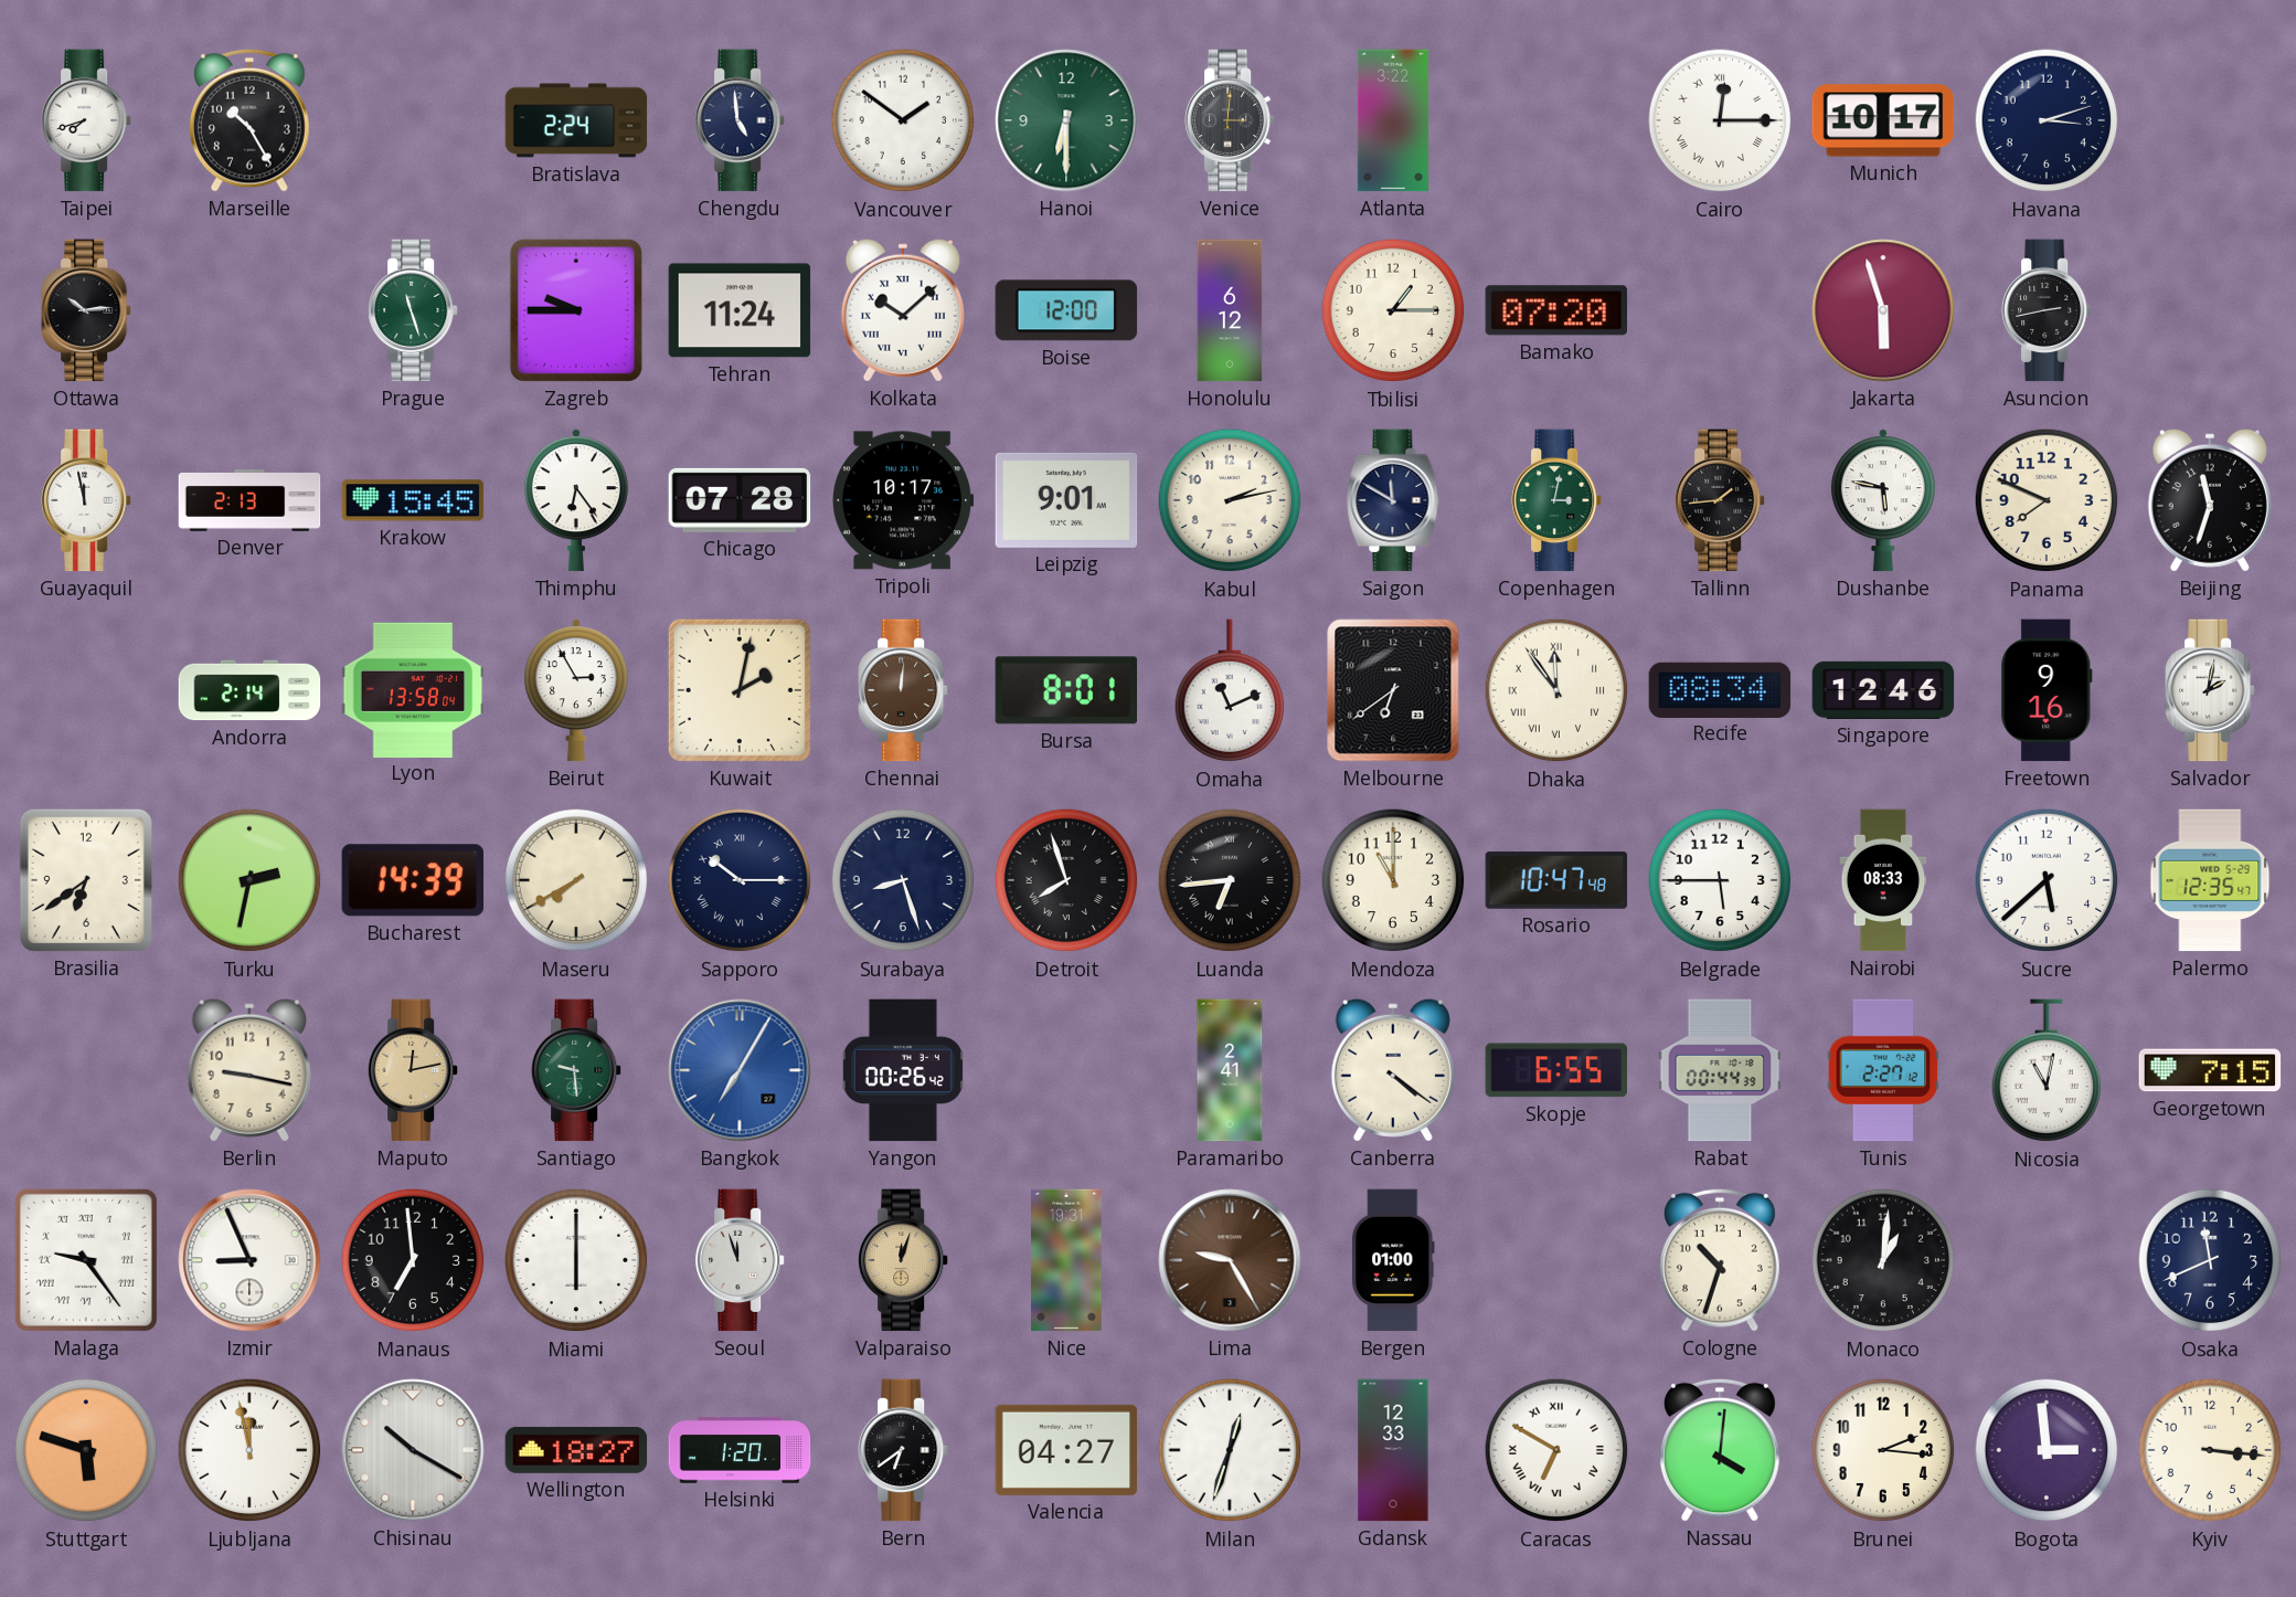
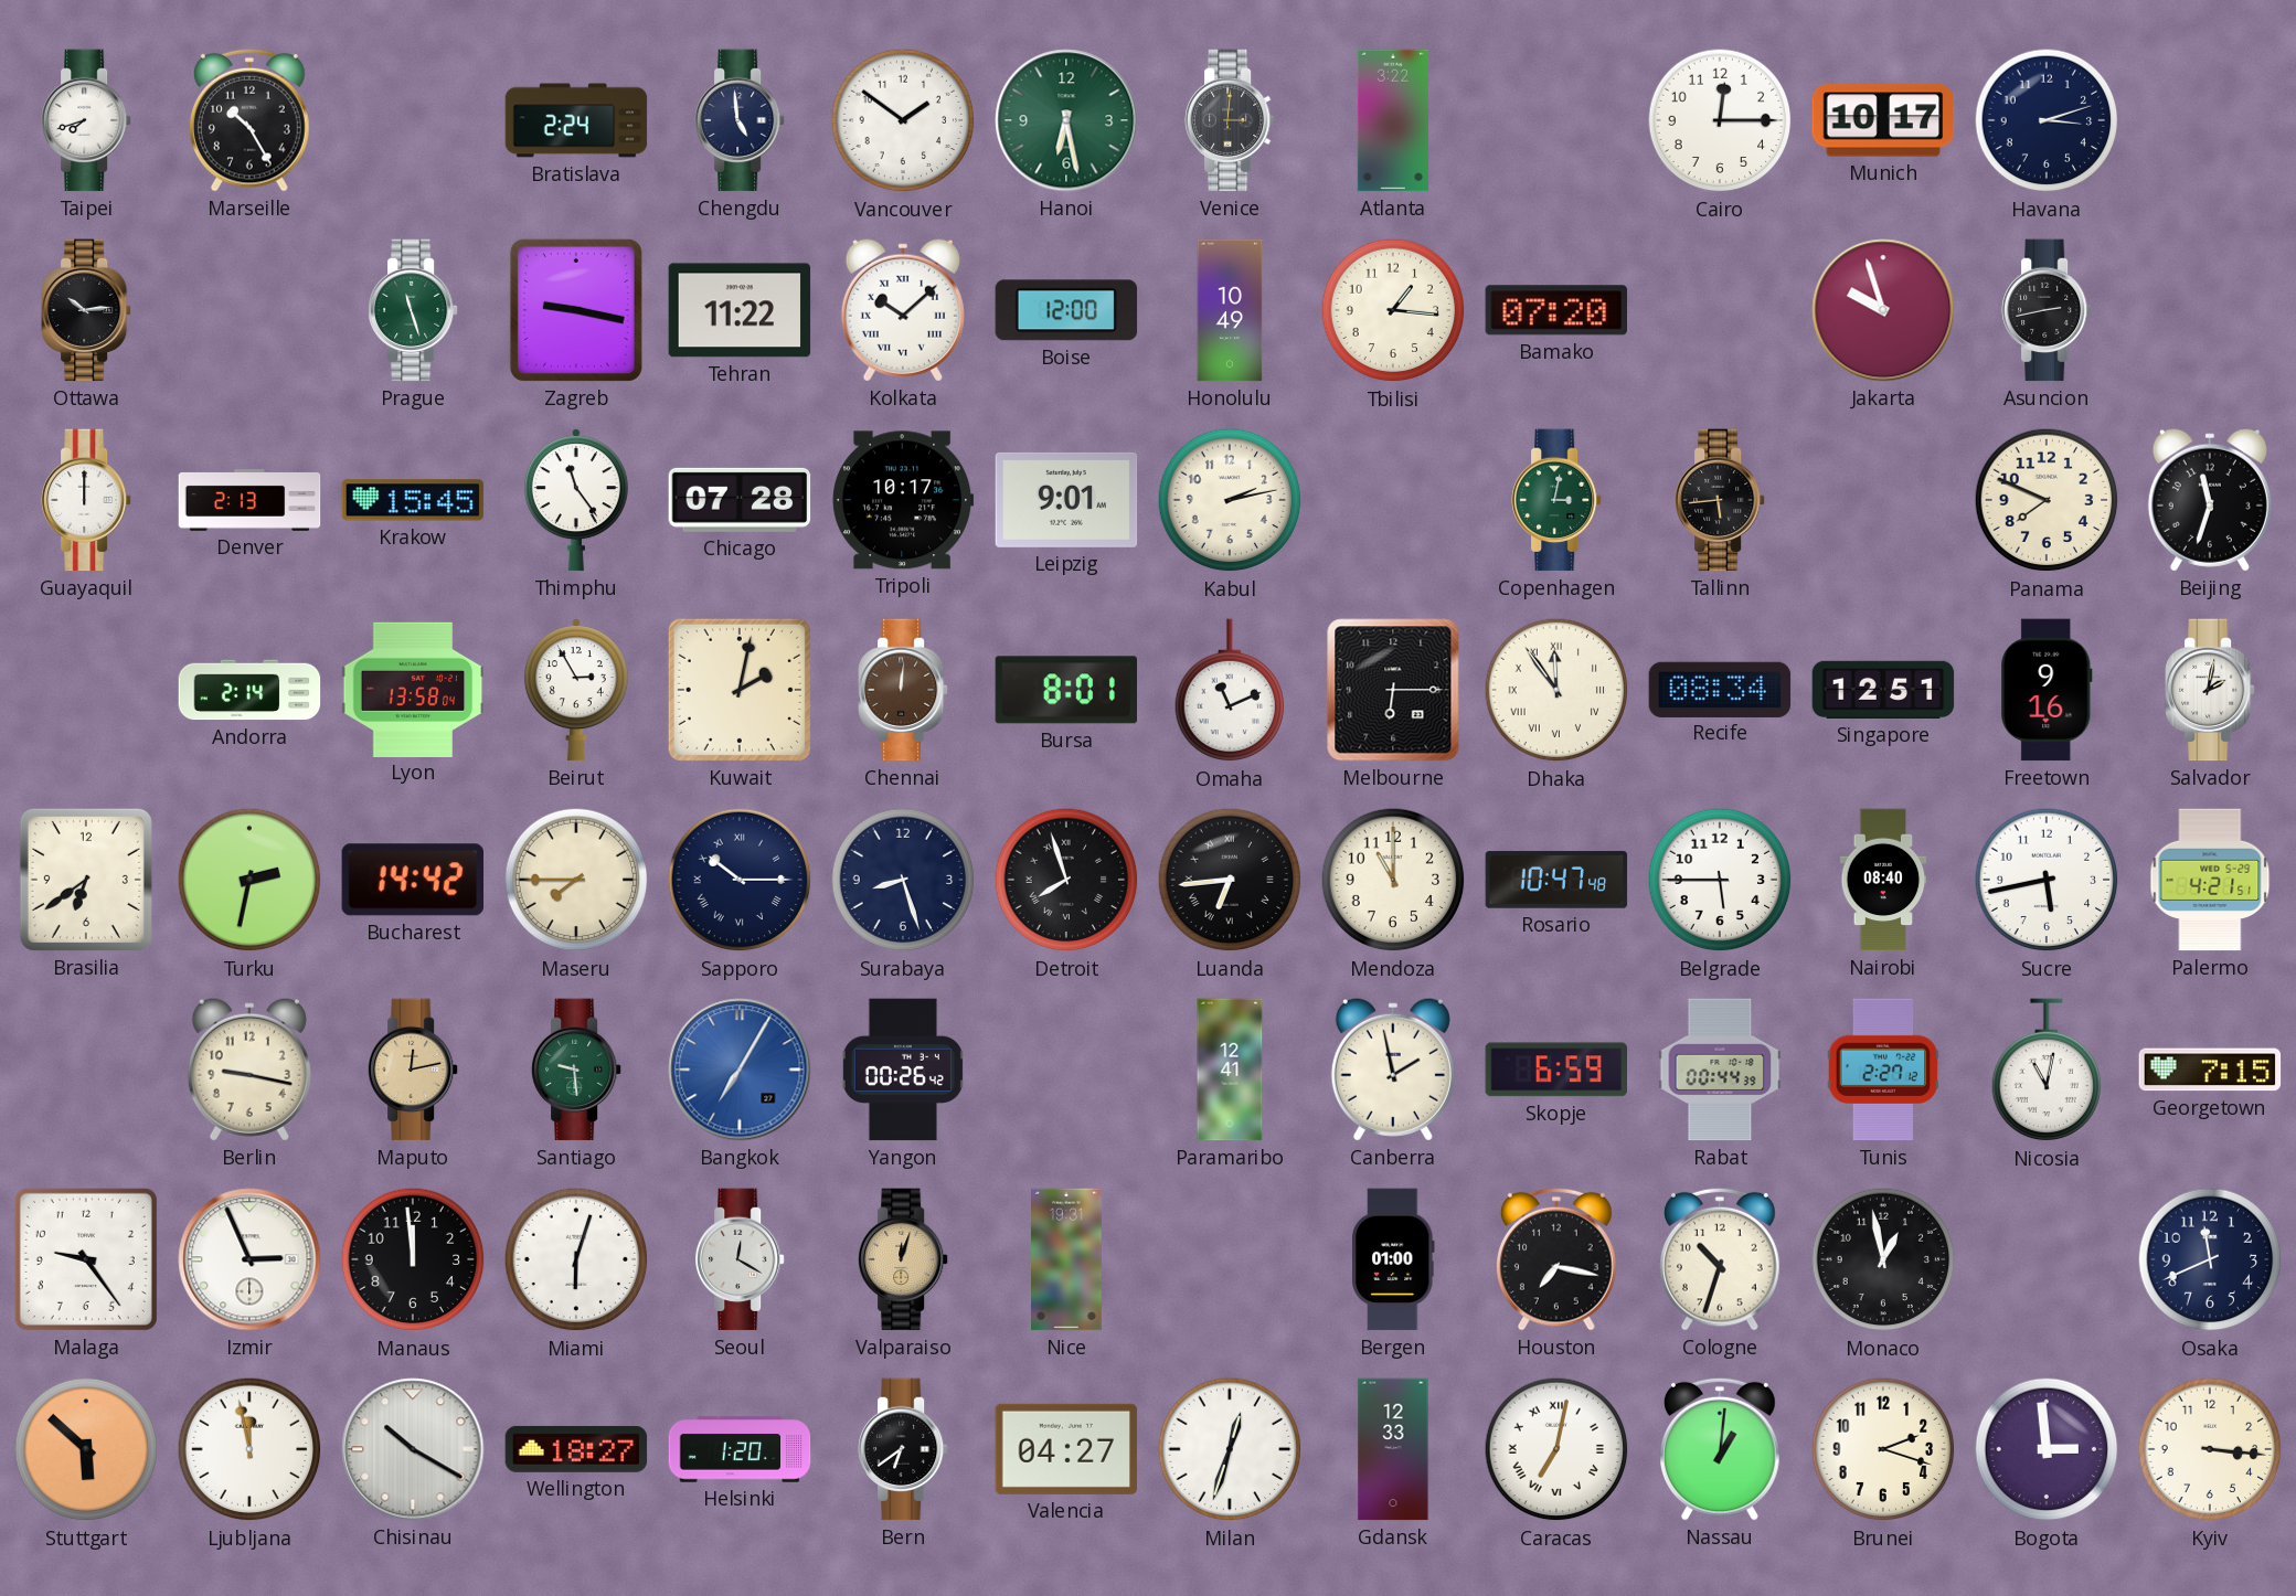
Hanoi: 6:30 -> 6:28
Cairo numerals: Roman -> Arabic
Zagreb: 9:45 -> 9:17
Tehran: 11:24 -> 11:22
Honolulu: 6:12 -> 10:49
Tbilisi: 1:15 -> 1:16
Jakarta: 5:57 -> 9:57
Guayaquil: 11:58 -> 12:00
Thimphu: 6:24 -> 11:24
Saigon: 11:50 -> none
Tallinn: 1:44 -> 5:44
Dushanbe: 5:47 -> none
Melbourne: 6:39 -> 6:15
Singapore: 12:46 -> 12:51
Bucharest: 14:39 -> 14:42
Maseru: 7:40 -> 7:45
Nairobi: 08:33 -> 08:40
Sucre: 5:38 -> 5:43
Palermo: 12:35 -> 4:21
Paramaribo: 2:41 -> 12:41
Canberra: 4:21 -> 1:58
Skopje: 6:55 -> 6:59
Malaga numerals: Roman -> Arabic
Izmir: 8:56 -> 2:56
Manaus: 6:59 -> 11:59
Miami: 6:00 -> 6:03
Seoul: 11:57 -> 12:20
Lima: 9:25 -> none
Houston: none -> 7:17
Monaco: 1:01 -> 12:58
Stuttgart: 5:48 -> 5:52
Caracas: 6:50 -> 7:02
Nassau: 4:01 -> 1:01
Brunei: 2:16 -> 2:18
